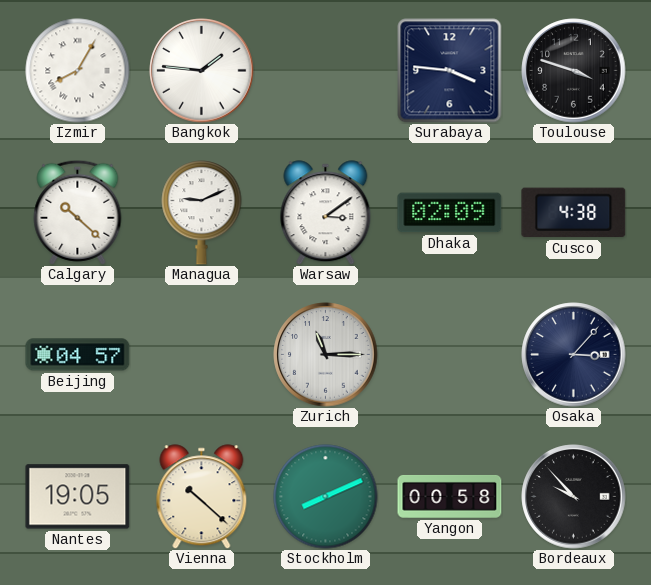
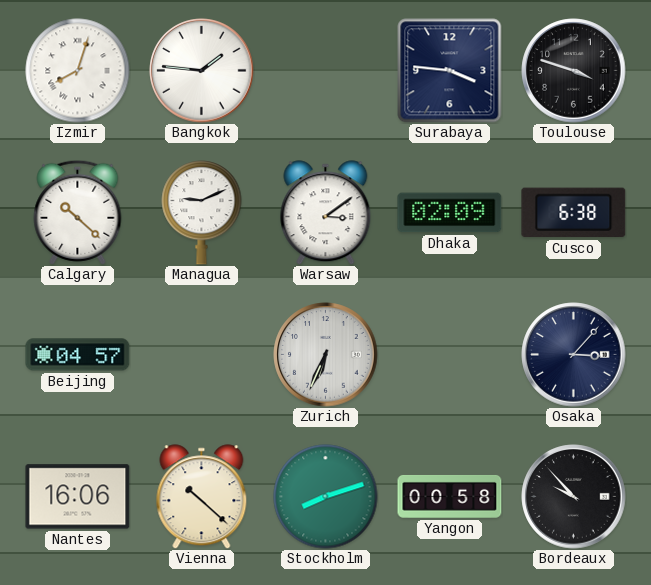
Izmir: 8:05 -> 8:03
Cusco: 4:38 -> 6:38
Zurich: 11:15 -> 6:34
Nantes: 19:05 -> 16:06
Stockholm: 8:11 -> 8:12
